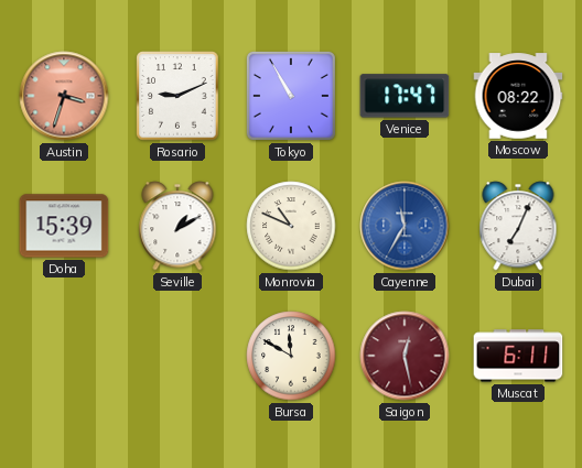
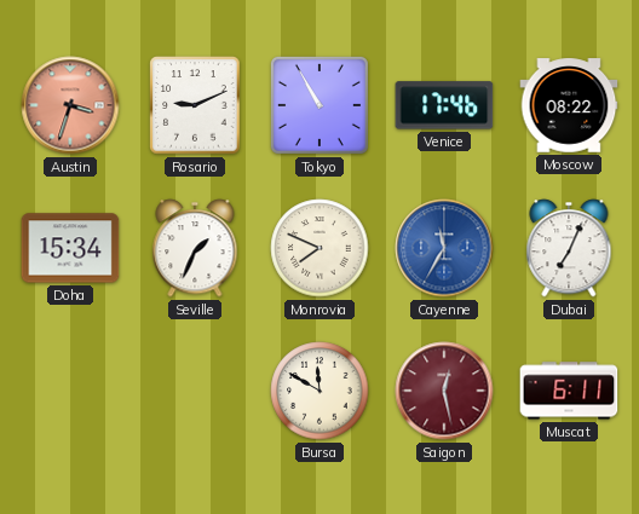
Venice: 17:47 -> 17:46
Doha: 15:39 -> 15:34
Seville: 1:10 -> 1:34
Monrovia: 10:49 -> 7:49
